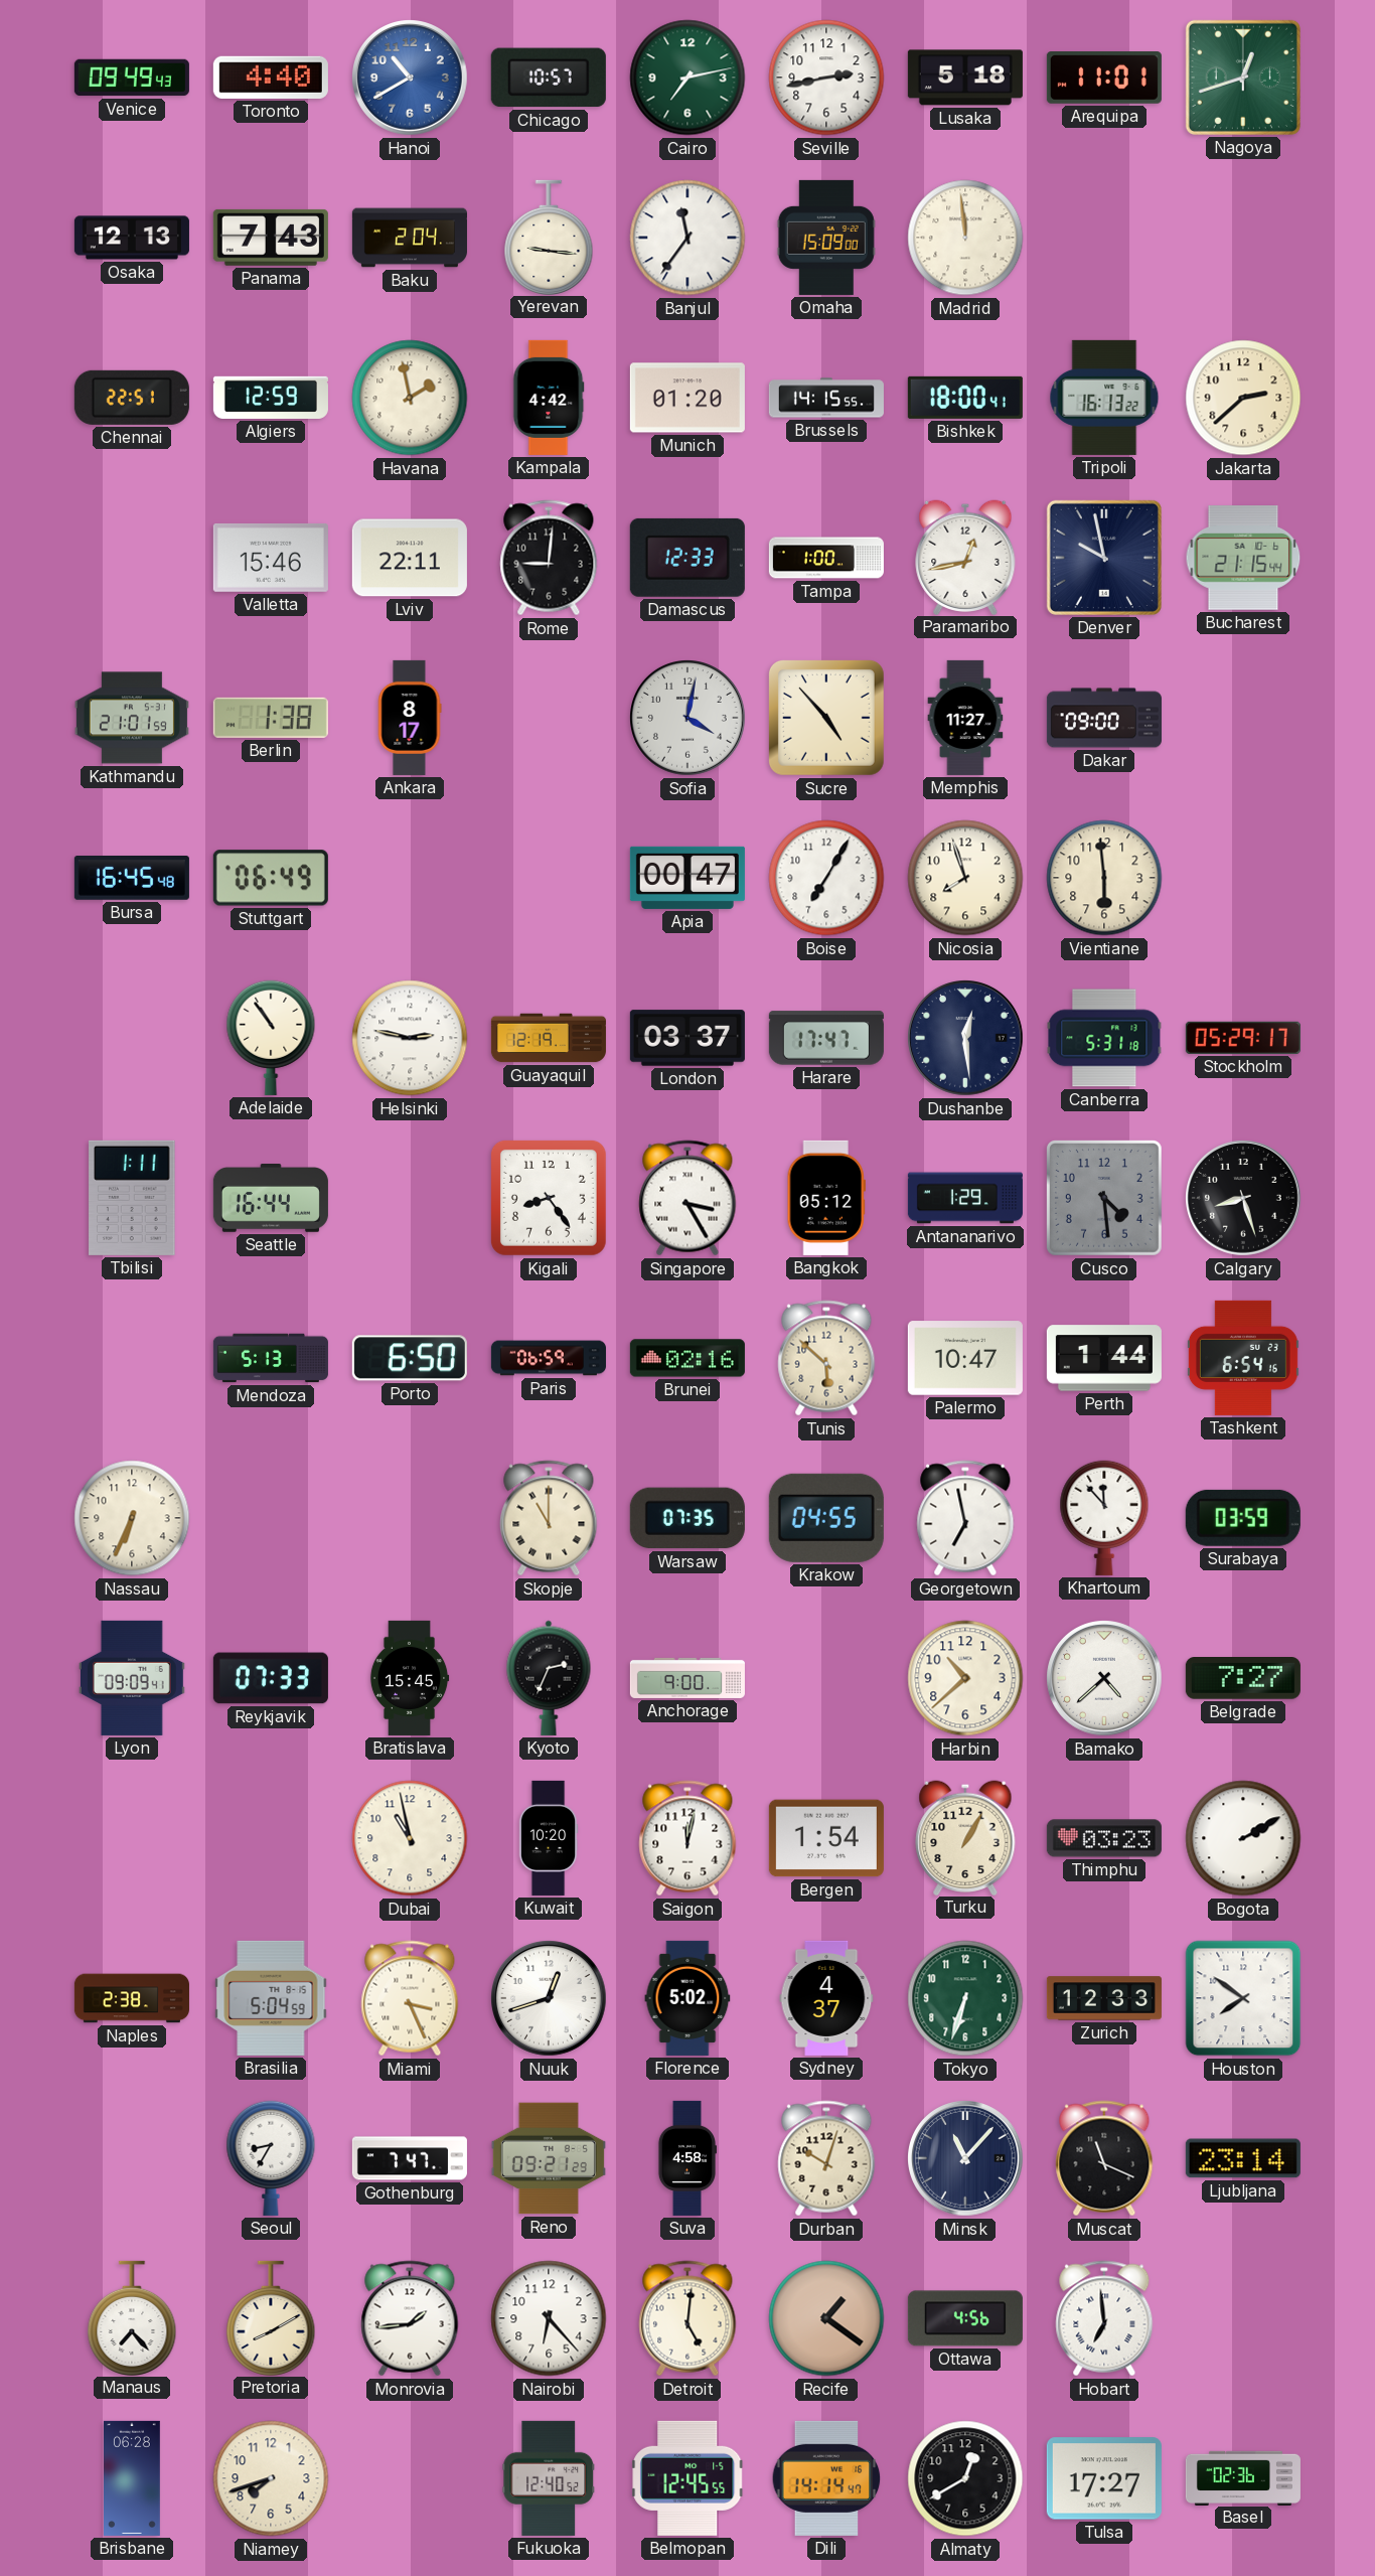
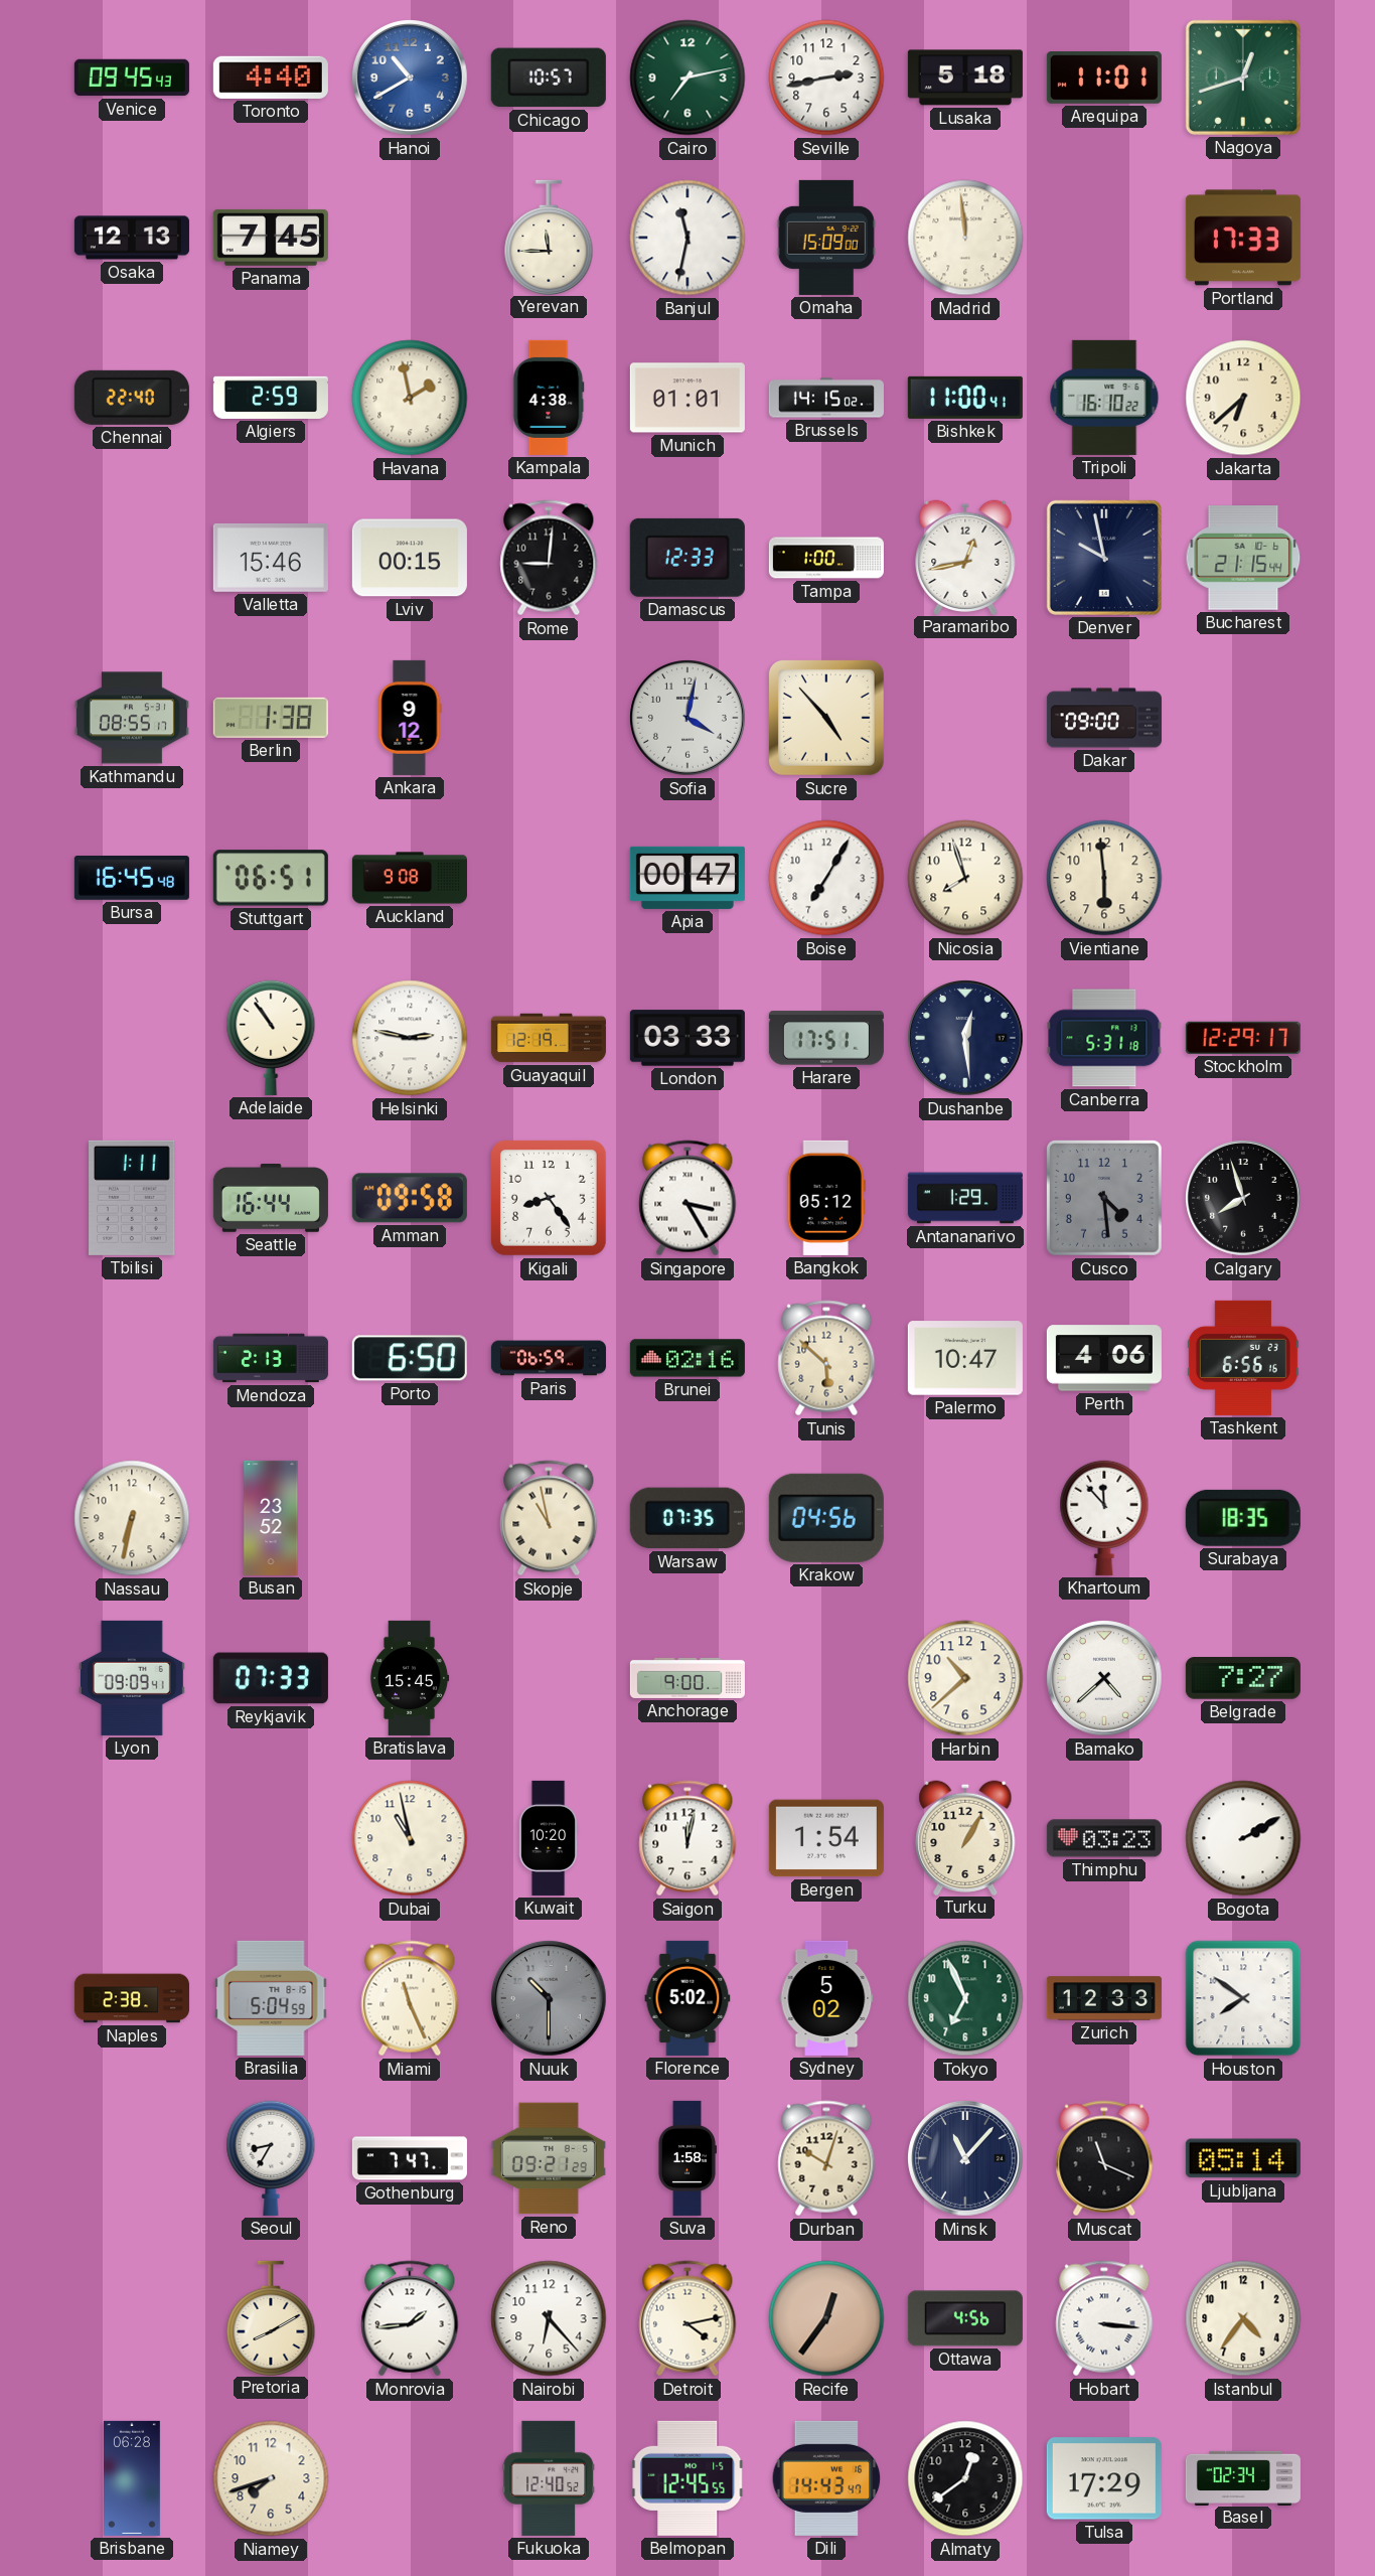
Venice: 09:49 -> 09:45
Panama: 7:43 -> 7:45
Baku: 2:04 -> none
Yerevan: 9:16 -> 11:45
Banjul: 11:36 -> 11:32
Portland: none -> 17:33
Chennai: 22:51 -> 22:40
Algiers: 12:59 -> 2:59
Kampala: 4:42 -> 4:38
Munich: 01:20 -> 01:01
Brussels: 14:15:55 -> 14:15:02
Bishkek: 18:00 -> 11:00
Tripoli: 16:13 -> 16:10
Jakarta: 2:38 -> 6:38
Lviv: 22:11 -> 00:15
Kathmandu: 21:01 -> 08:55
Ankara: 8:17 -> 9:12
Memphis: 11:27 -> none
Stuttgart: 06:49 -> 06:51
Auckland: none -> 9:08
London: 03:37 -> 03:33
Harare: 17:47 -> 17:51
Stockholm: 05:29 -> 12:29
Amman: none -> 09:58
Calgary: 8:27 -> 7:57
Mendoza: 5:13 -> 2:13
Perth: 1:44 -> 4:06
Tashkent: 6:54 -> 6:56
Nassau: 6:34 -> 6:32
Busan: none -> 23:52
Skopje: 11:00 -> 10:58
Krakow: 04:55 -> 04:56
Georgetown: 6:58 -> none
Surabaya: 03:59 -> 18:35
Kyoto: 2:34 -> none
Miami: 3:26 -> 11:26
Nuuk: 12:42 -> 10:30
Nuuk dial: white -> grey
Sydney: 4:37 -> 5:02
Tokyo: 6:33 -> 6:56
Suva: 4:58 -> 1:58
Ljubljana: 23:14 -> 05:14
Manaus: 7:23 -> none
Detroit: 5:01 -> 4:13
Recife: 1:21 -> 12:36
Hobart: 6:59 -> 3:16
Istanbul: none -> 4:36
Dili: 14:14 -> 14:43
Almaty: 12:40 -> 12:39
Tulsa: 17:27 -> 17:29
Basel: 02:36 -> 02:34
